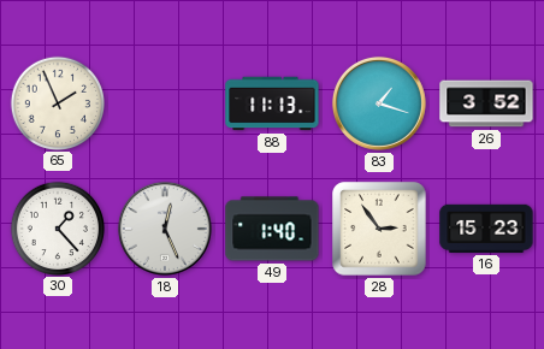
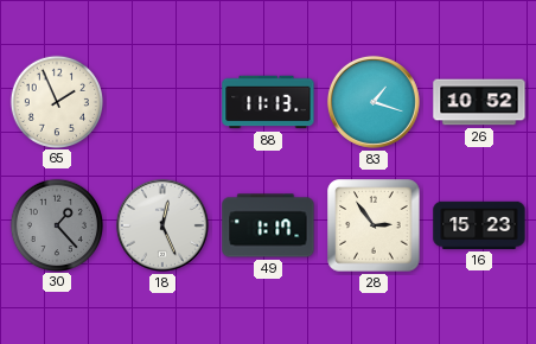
26: 3:52 -> 10:52
30 dial: white -> grey
49: 1:40 -> 1:17
